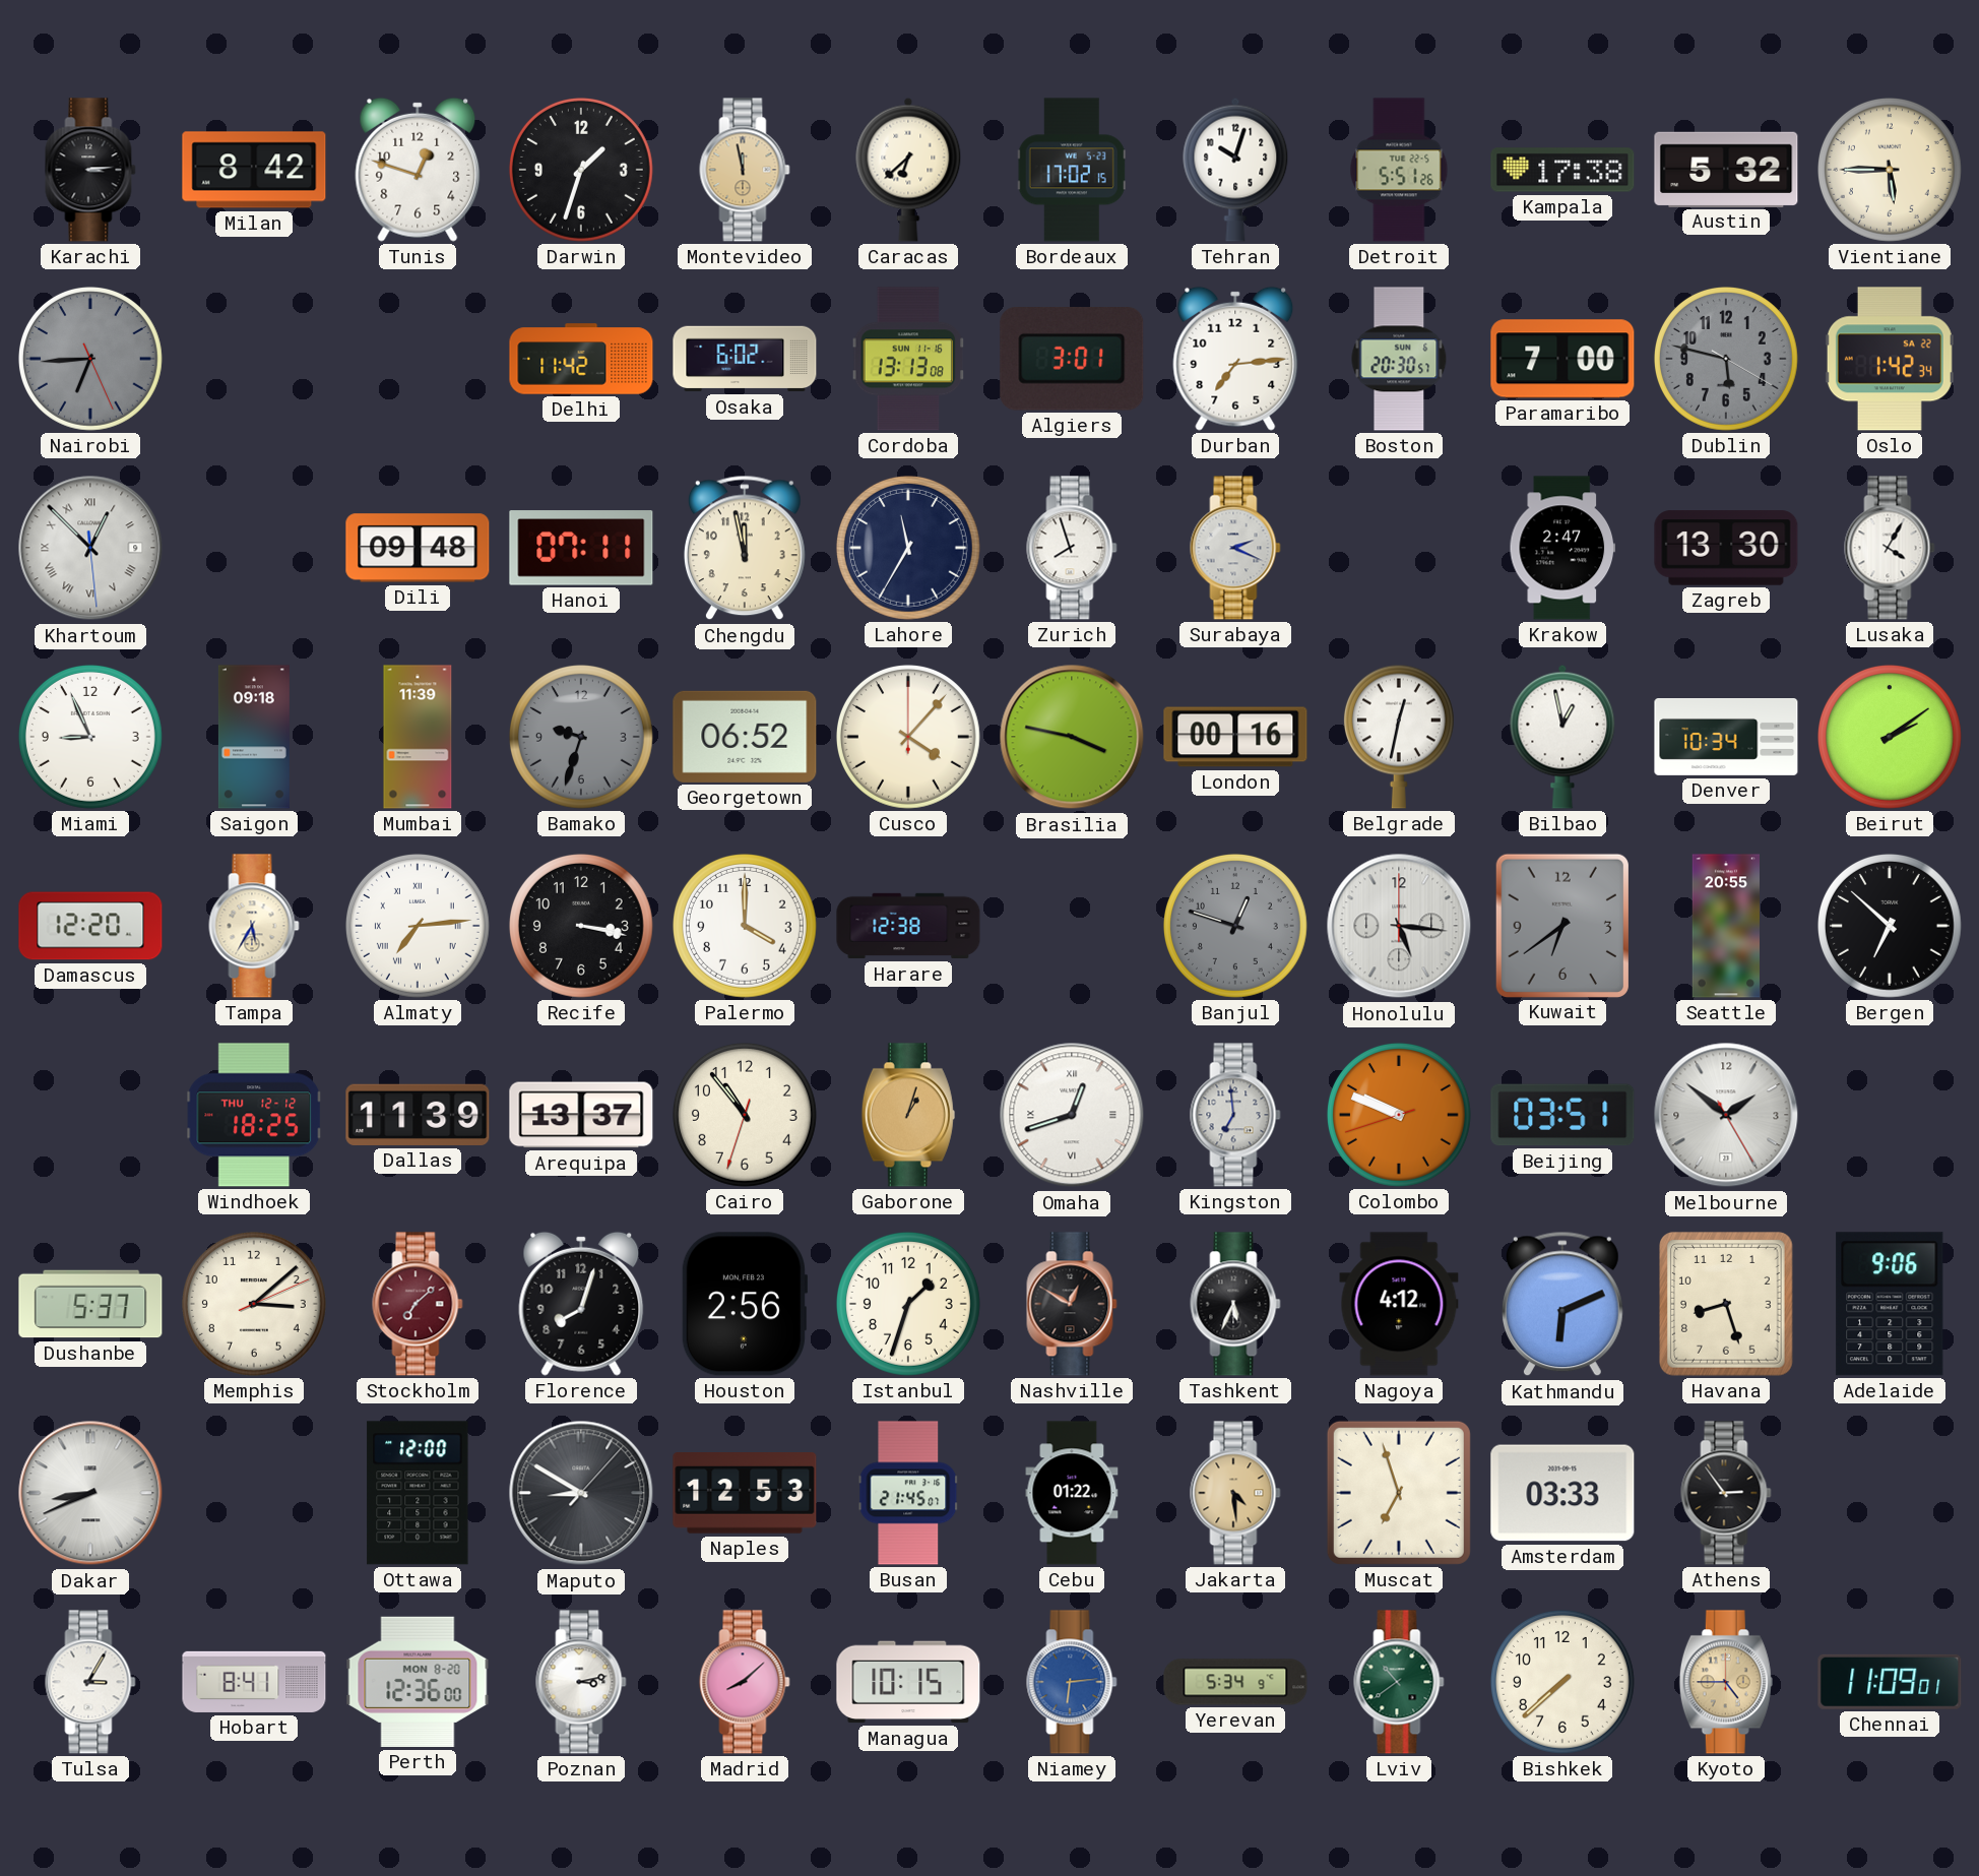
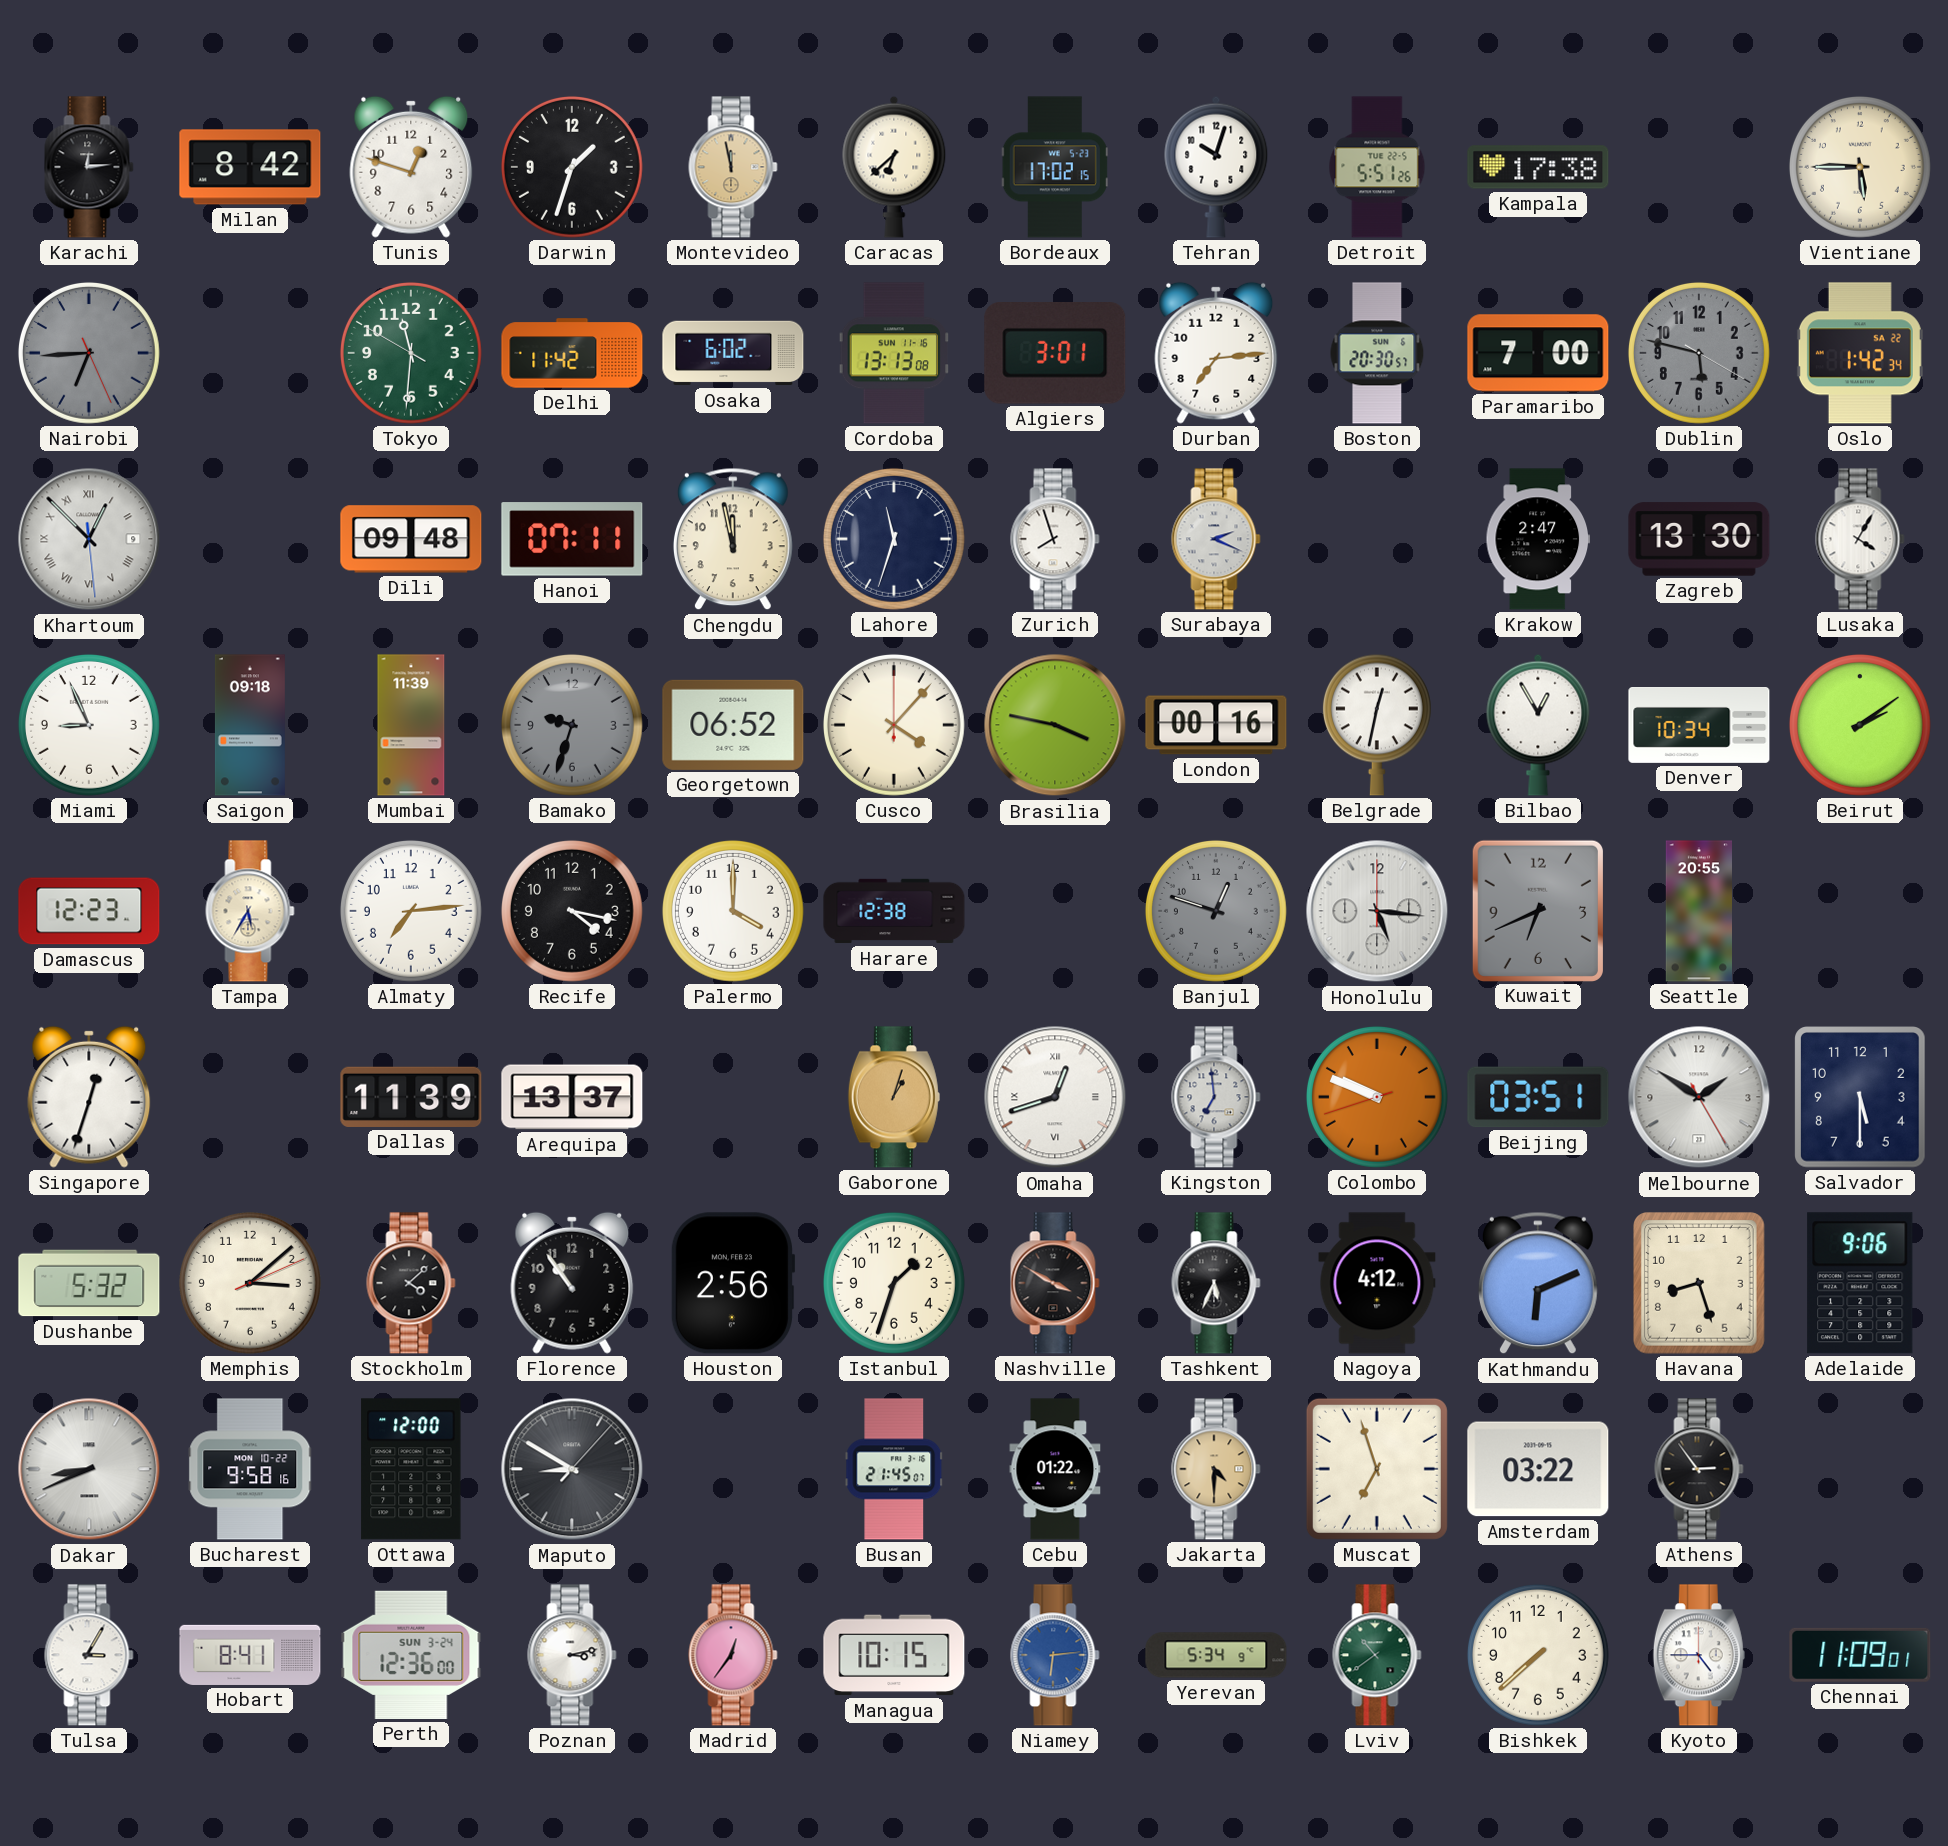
Karachi: 3:14 -> 12:14
Austin: 5:32 -> none
Tokyo: none -> 11:30
Lahore: 11:35 -> 11:33
Bilbao: 12:58 -> 12:55
Damascus: 12:20 -> 12:23
Almaty numerals: Roman -> Arabic
Recife: 3:17 -> 4:17
Kuwait: 6:39 -> 6:41
Bergen: 6:52 -> none
Singapore: none -> 12:33
Windhoek: 18:25 -> none
Cairo: 10:53 -> none
Melbourne: 1:51 -> 1:50
Salvador: none -> 5:30
Dushanbe: 5:37 -> 5:32
Stockholm: 7:08 -> 4:08
Stockholm dial: burgundy -> black
Florence: 8:03 -> 10:54
Nashville: 12:50 -> 3:50
Bucharest: none -> 9:58
Naples: 12:53 -> none
Jakarta: 4:29 -> 4:30
Amsterdam: 03:33 -> 03:22
Perth date: MON 8-20 -> SUN 3-24
Madrid: 8:08 -> 12:36
Kyoto dial: champagne -> white
